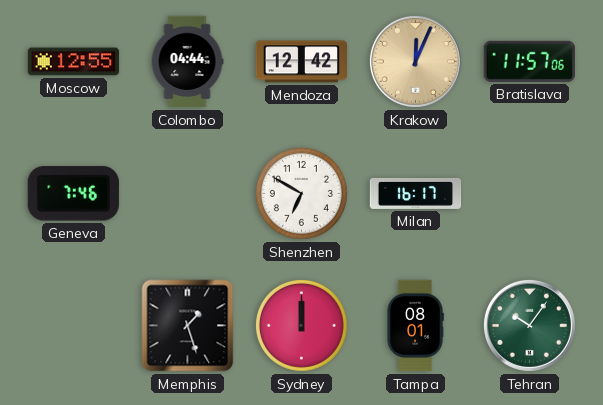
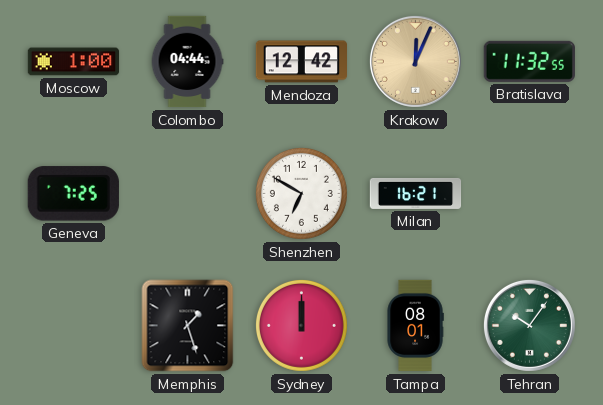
Moscow: 12:55 -> 1:00
Bratislava: 11:57 -> 11:32
Geneva: 7:46 -> 7:25
Milan: 16:17 -> 16:21
